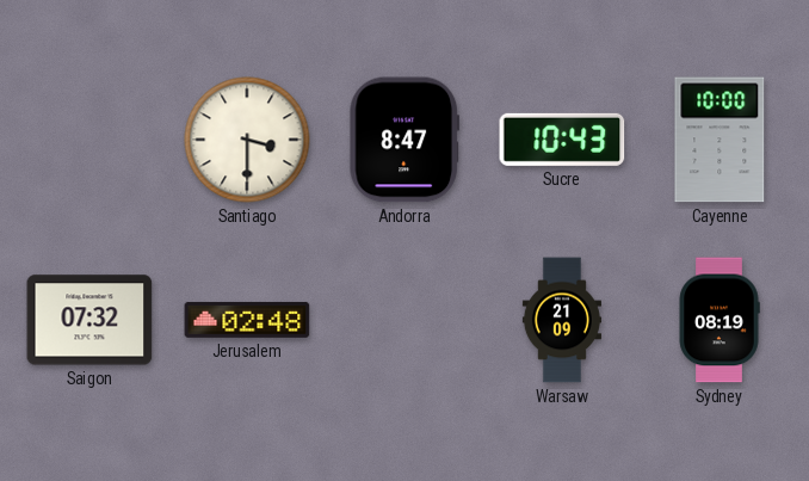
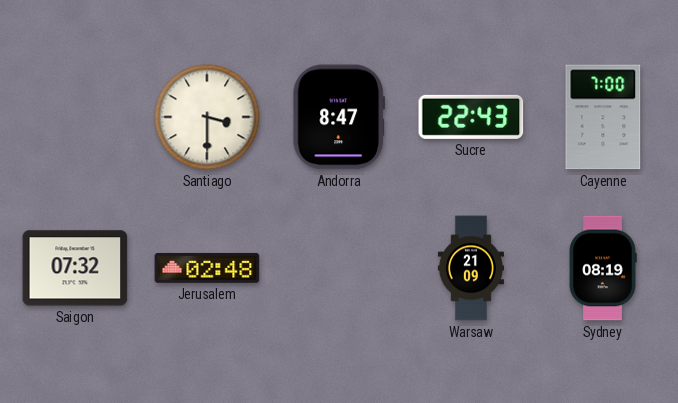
Sucre: 10:43 -> 22:43
Cayenne: 10:00 -> 7:00
